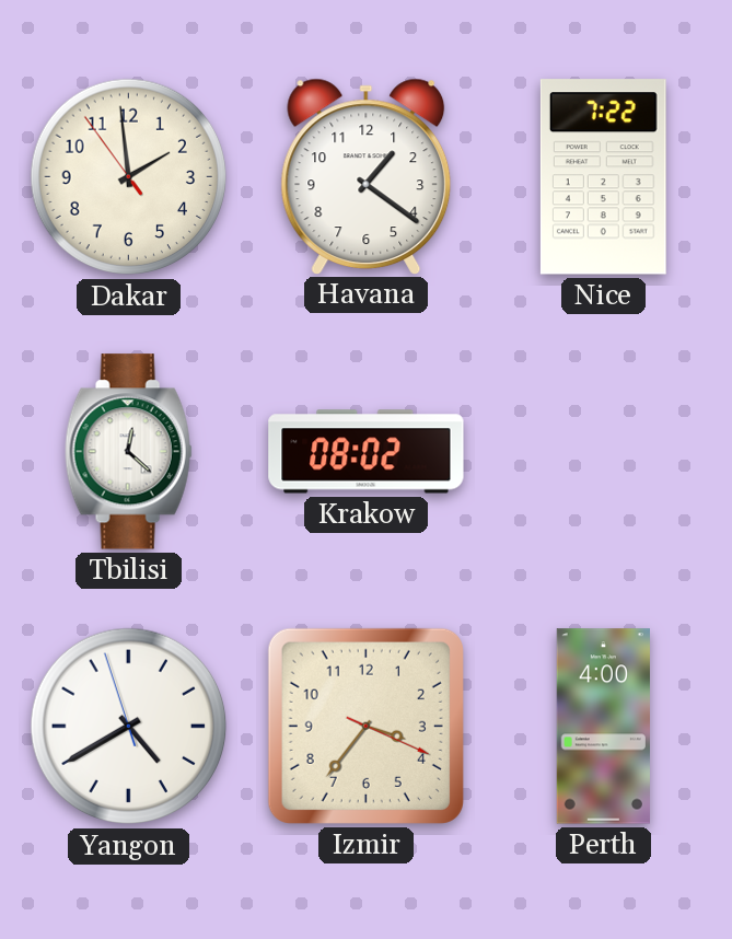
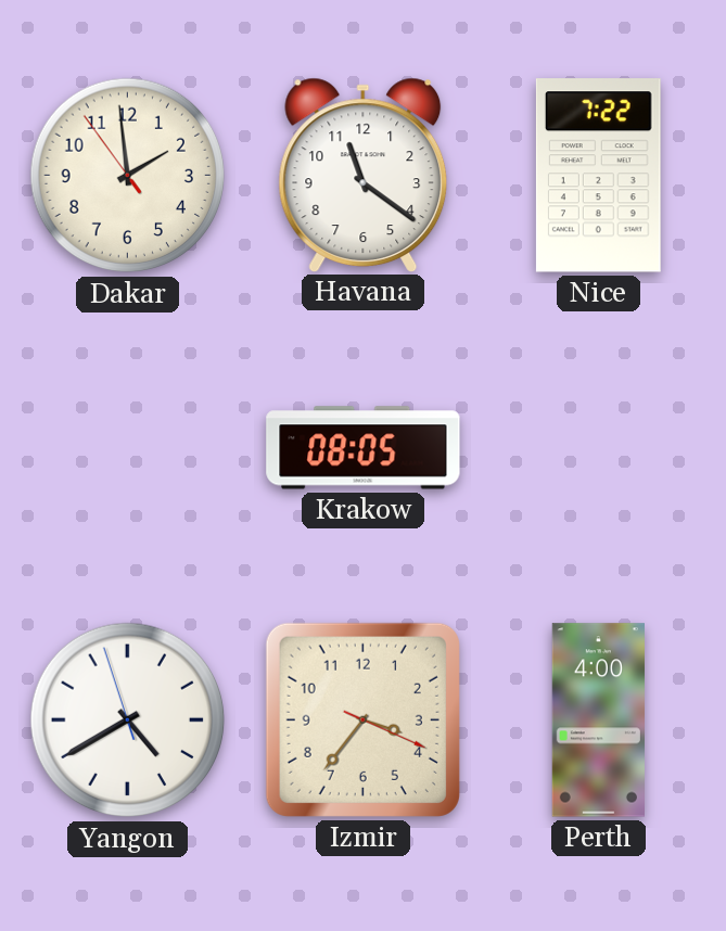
Havana: 1:21 -> 11:21
Tbilisi: 12:22 -> none
Krakow: 08:02 -> 08:05
